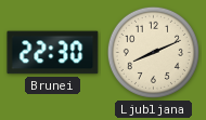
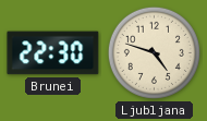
Ljubljana: 8:11 -> 4:48
